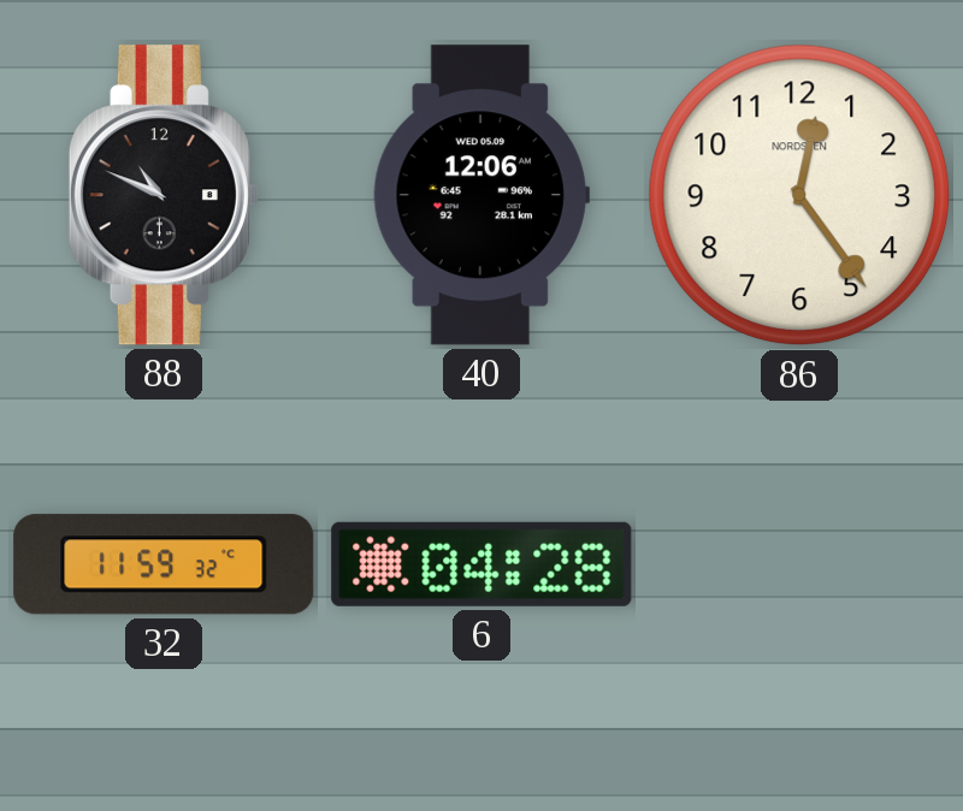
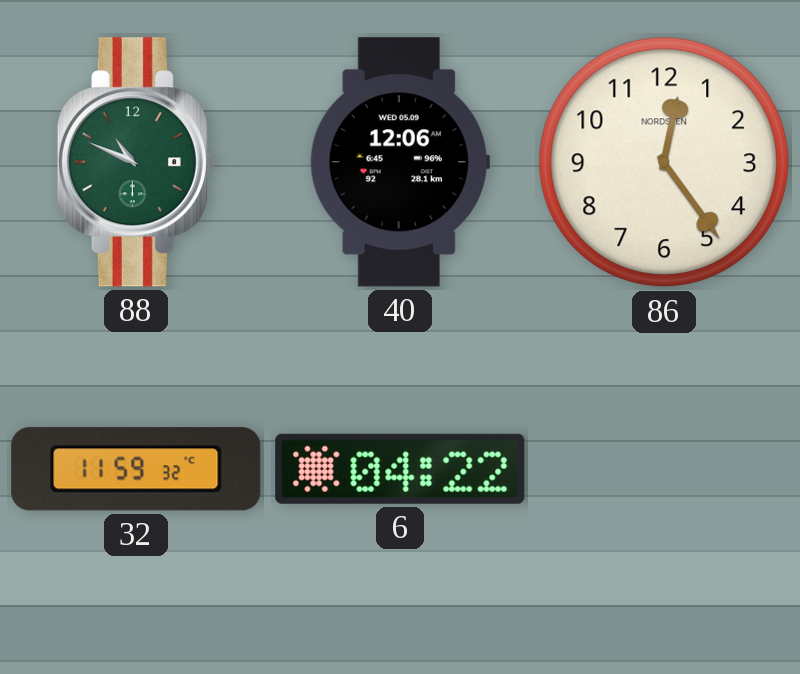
88 dial: black -> green
6: 04:28 -> 04:22
